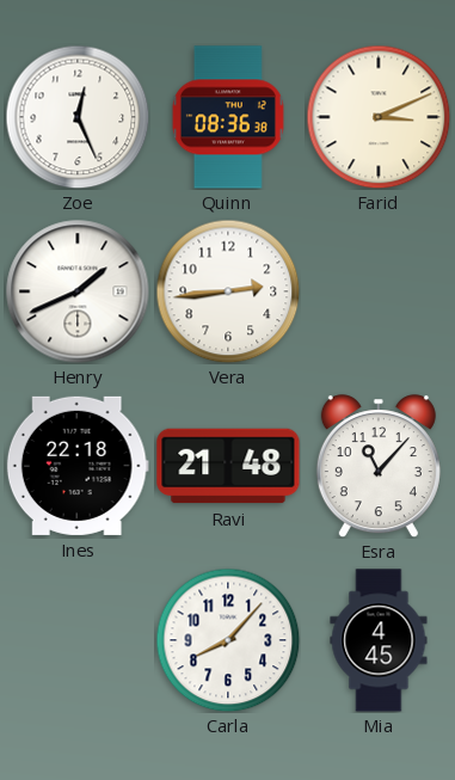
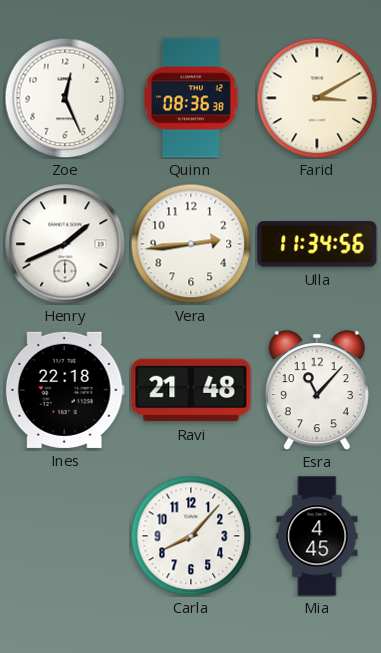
Farid: 3:11 -> 3:10
Ulla: none -> 11:34
